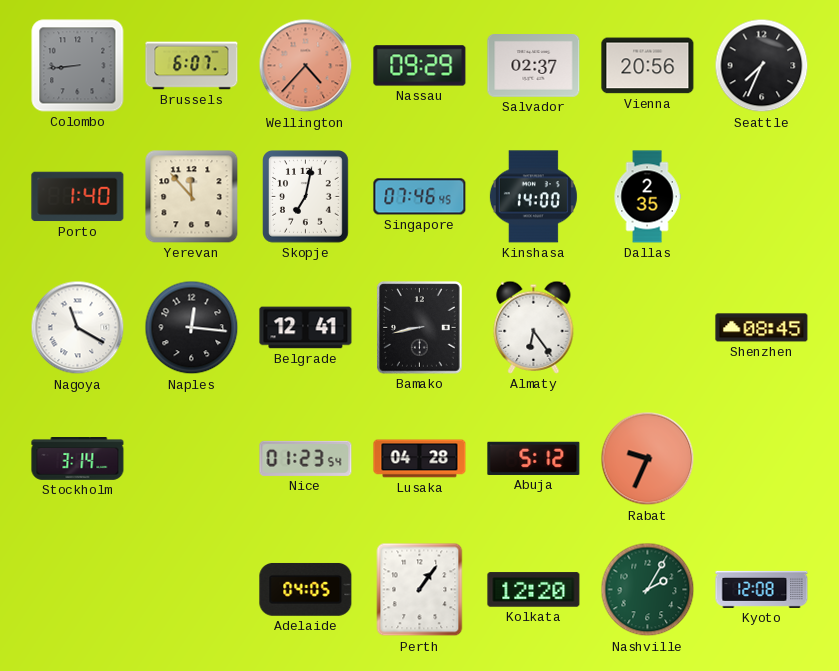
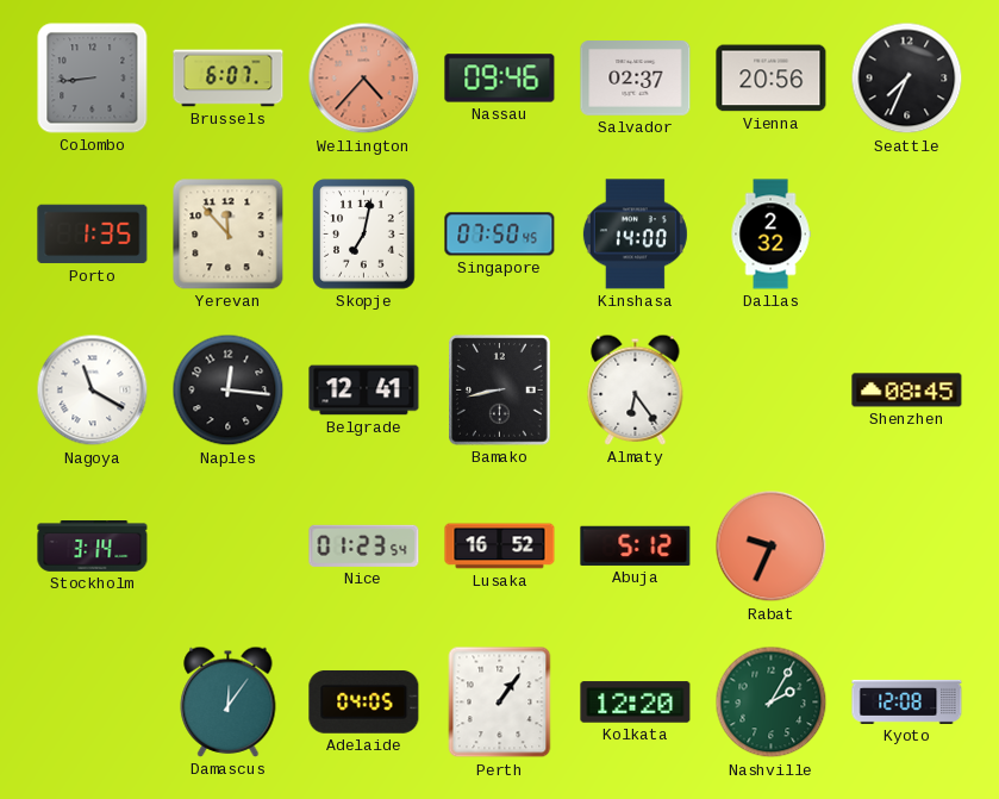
Nassau: 09:29 -> 09:46
Porto: 1:40 -> 1:35
Singapore: 07:46 -> 07:50
Dallas: 2:35 -> 2:32
Lusaka: 04:28 -> 16:52
Damascus: none -> 12:06
